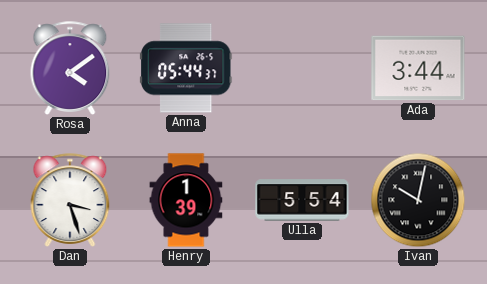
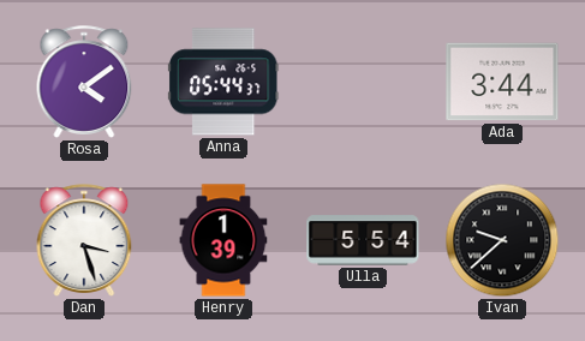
Ivan: 10:02 -> 9:38
